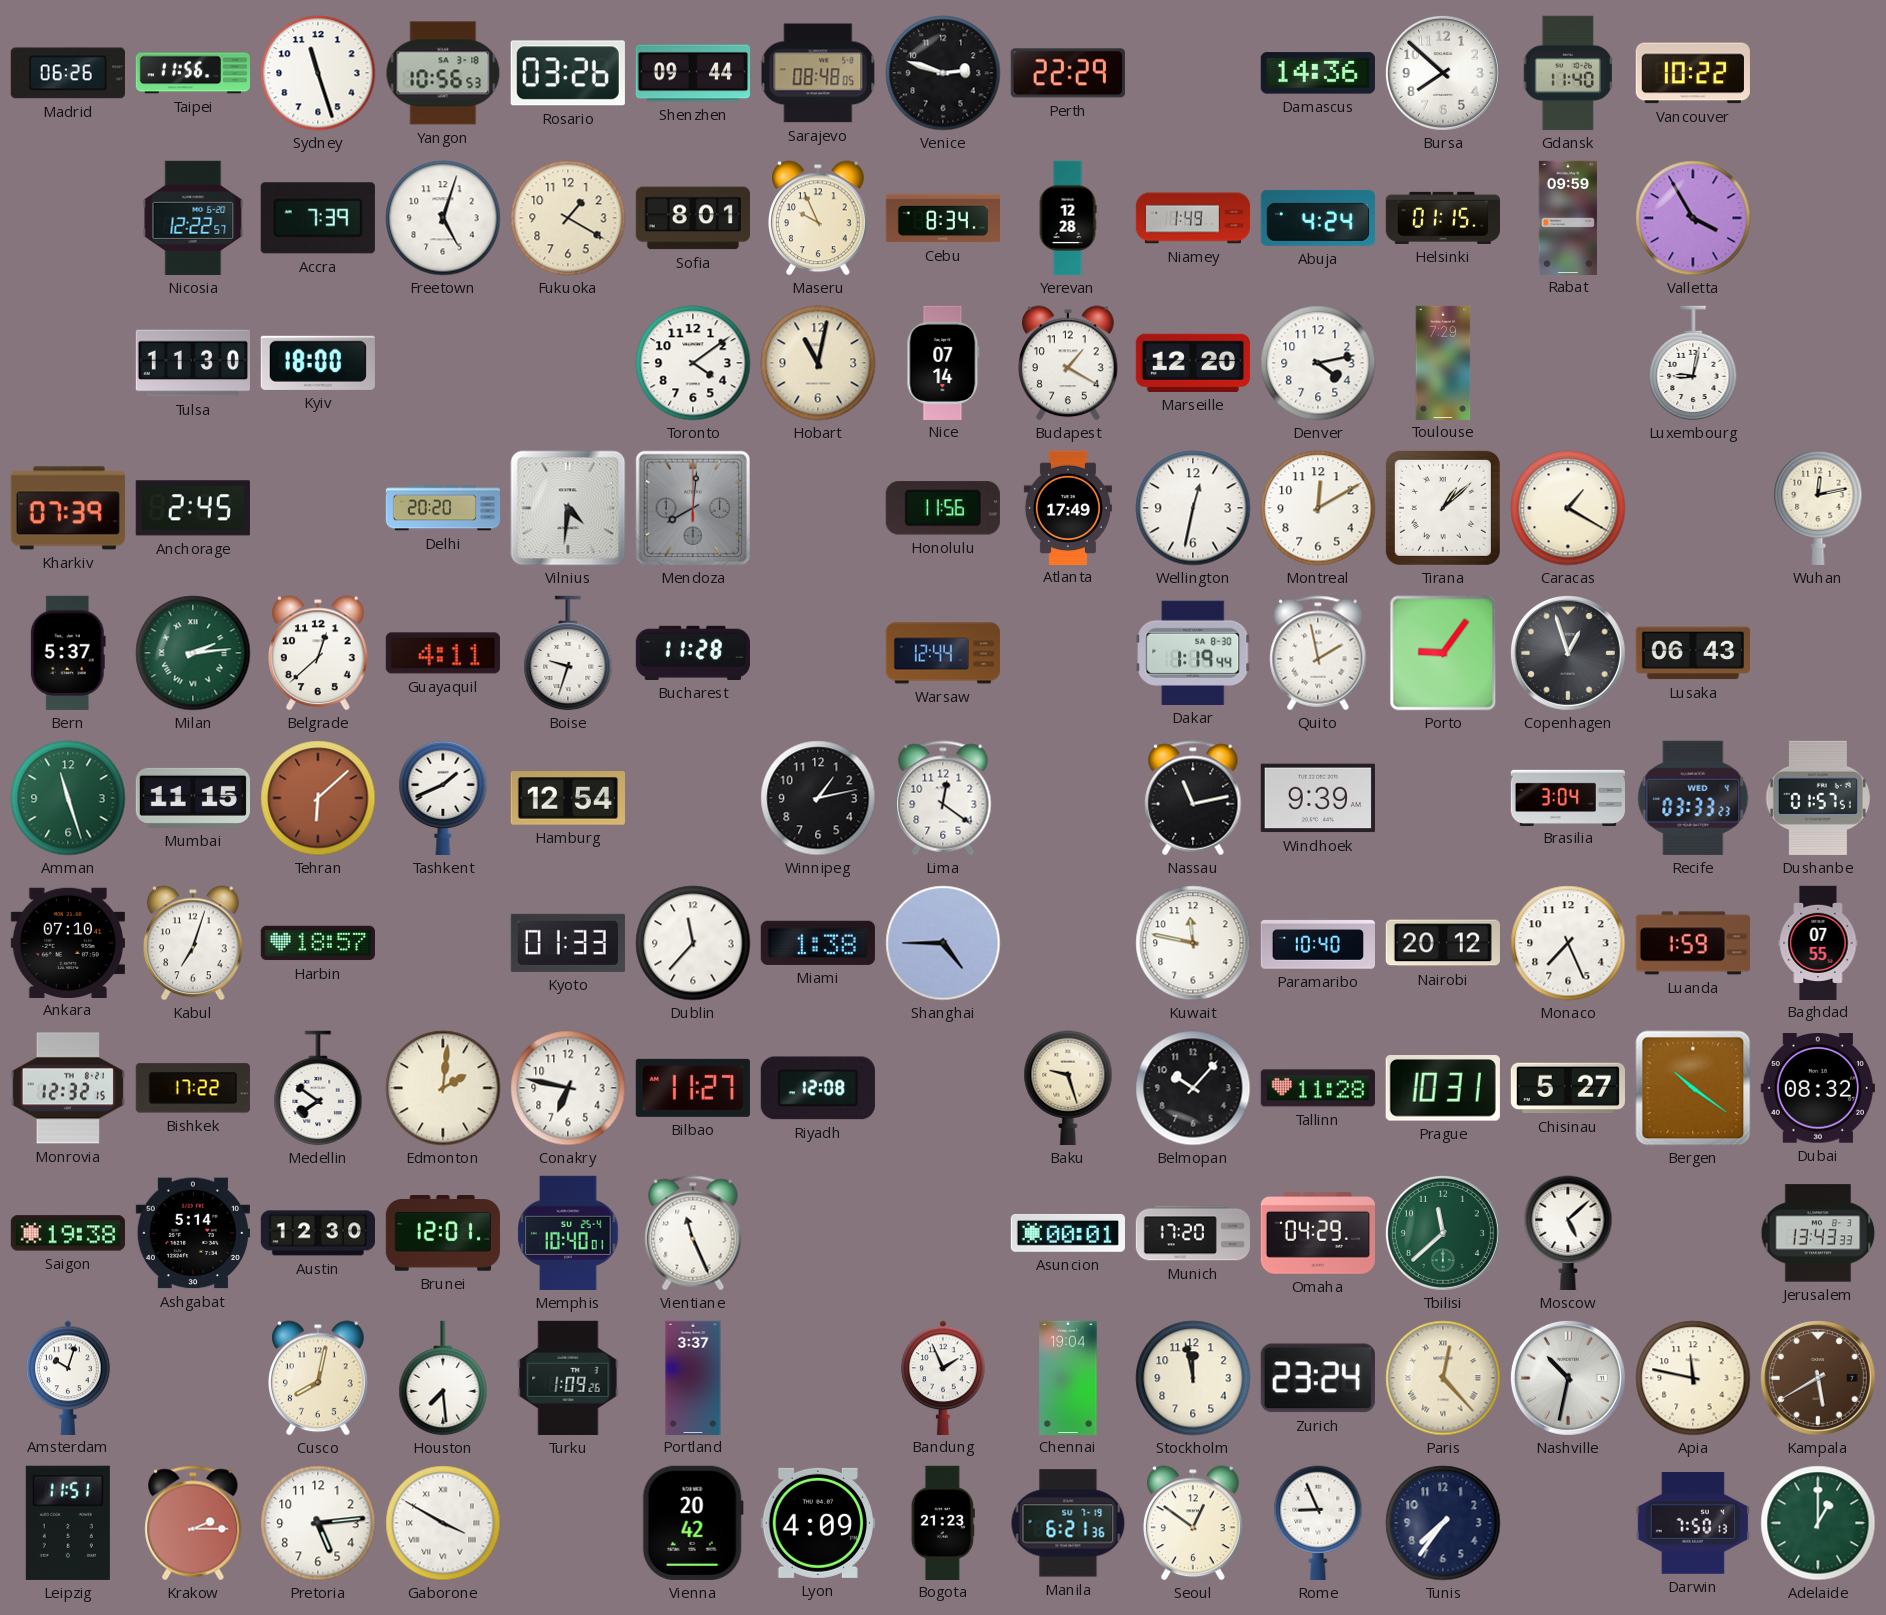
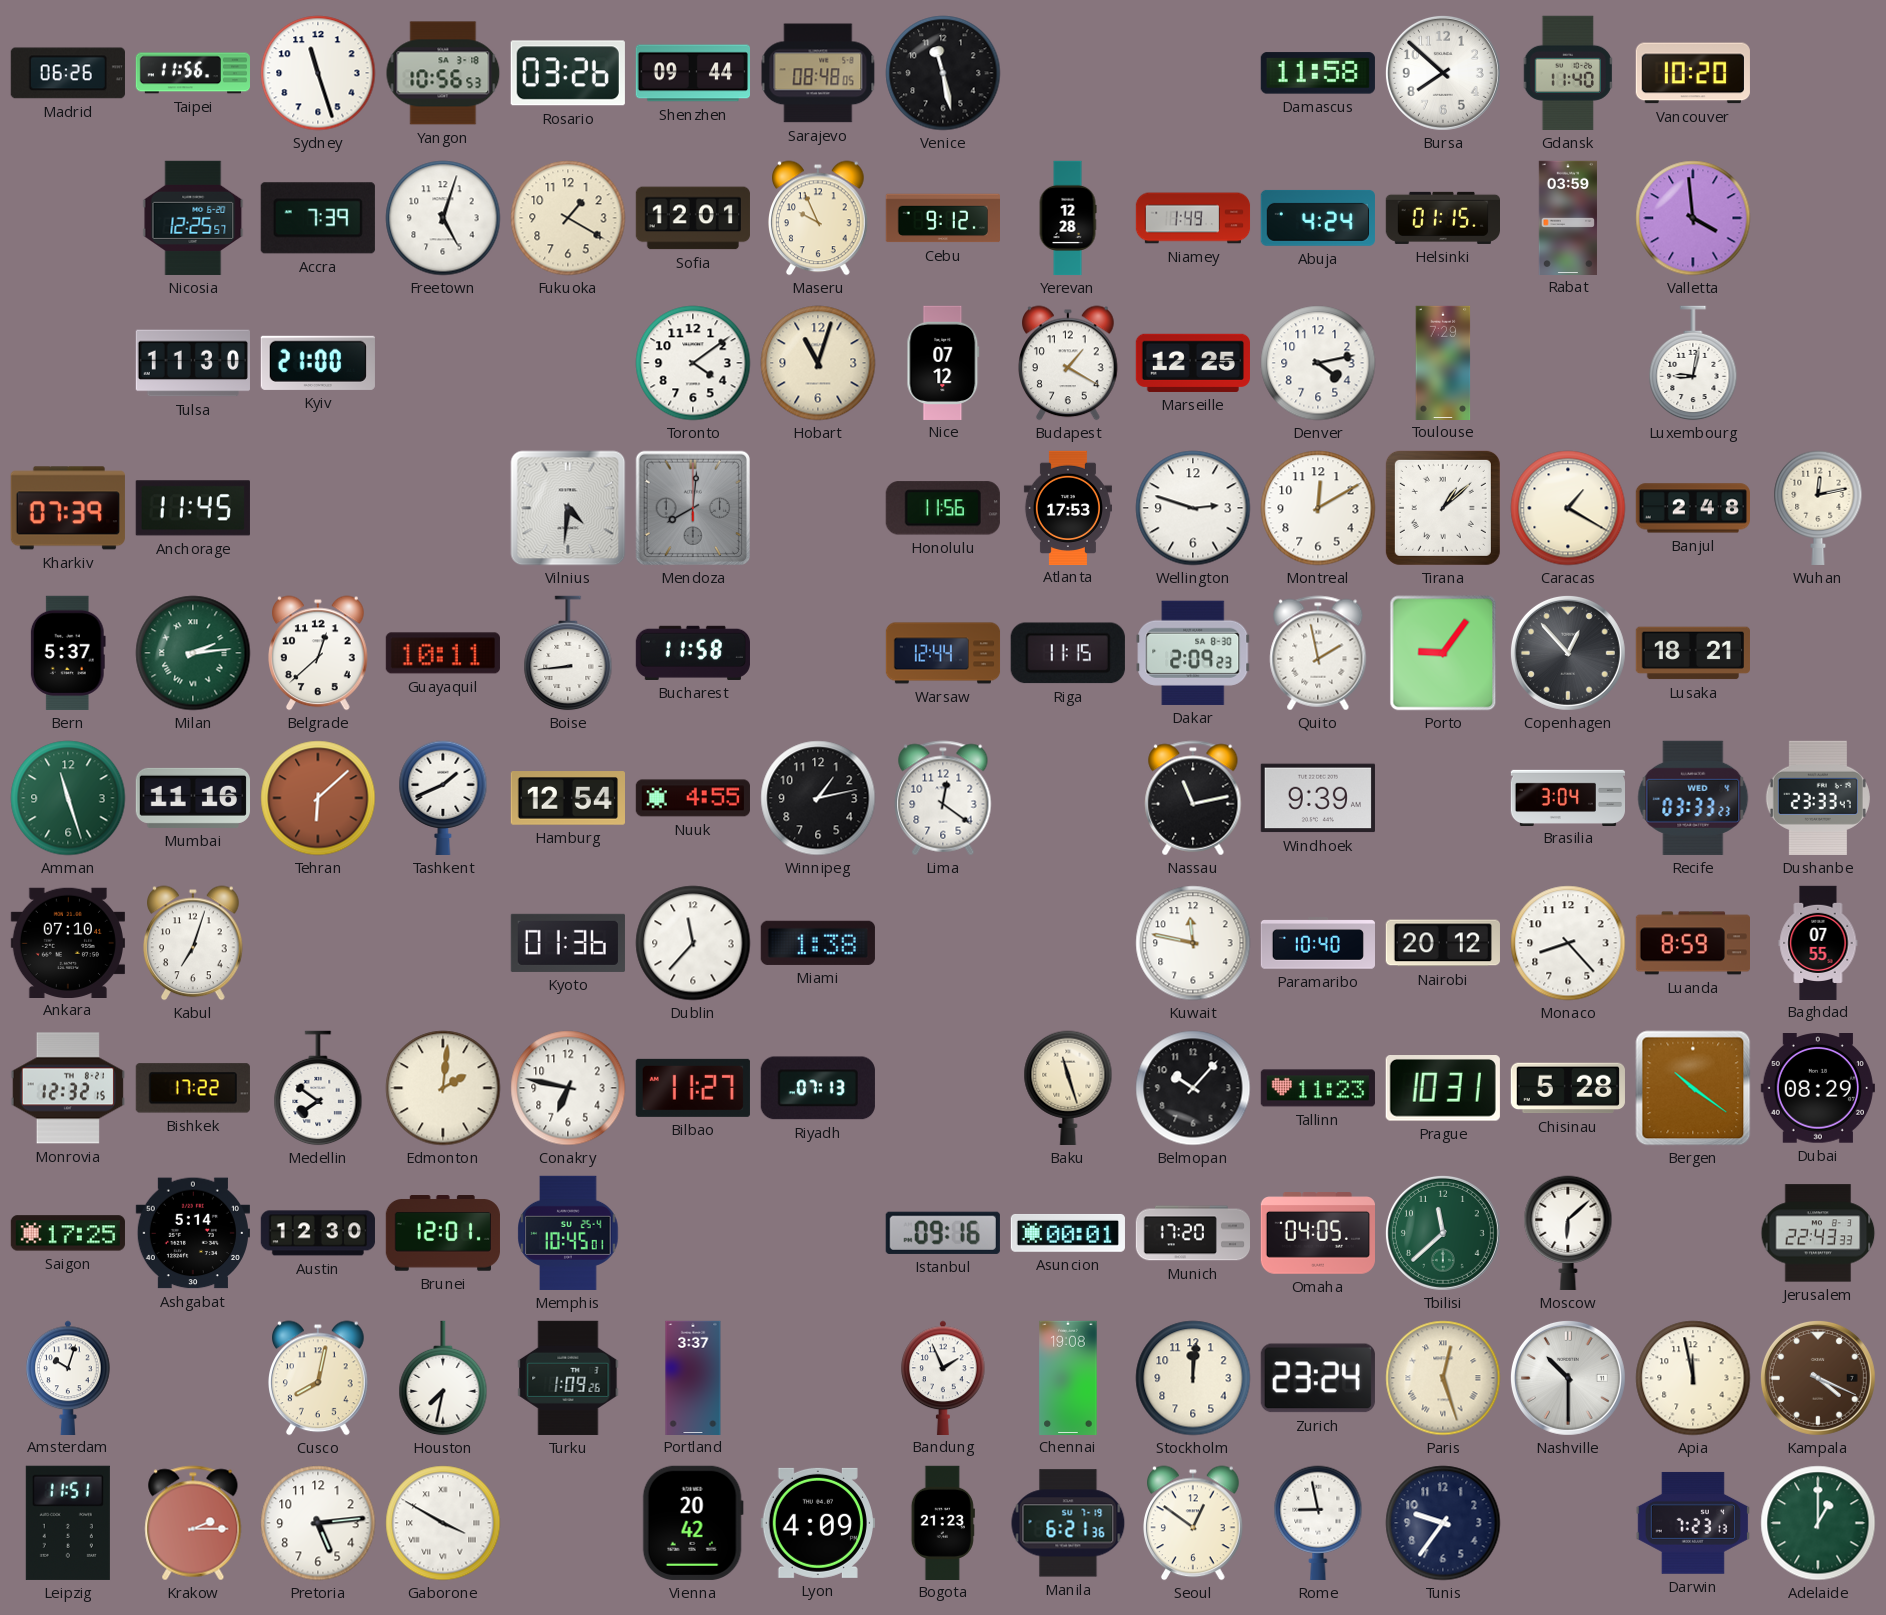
Venice: 2:48 -> 11:28
Perth: 22:29 -> none
Damascus: 14:36 -> 11:58
Vancouver: 10:22 -> 10:20
Nicosia: 12:22 -> 12:25
Sofia: 8:01 -> 12:01
Cebu: 8:34 -> 9:12
Rabat: 09:59 -> 03:59
Valletta: 3:55 -> 3:59
Kyiv: 18:00 -> 21:00
Hobart: 11:02 -> 11:03
Nice: 07:14 -> 07:12
Marseille: 12:20 -> 12:25
Anchorage: 2:45 -> 11:45
Delhi: 20:20 -> none
Atlanta: 17:49 -> 17:53
Wellington: 12:32 -> 2:48
Banjul: none -> 2:48
Guayaquil: 4:11 -> 10:11
Boise: 9:33 -> 8:44
Bucharest: 11:28 -> 11:58
Riga: none -> 11:15
Dakar: 1:19 -> 2:09
Copenhagen: 12:57 -> 12:53
Lusaka: 06:43 -> 18:21
Mumbai: 11:15 -> 11:16
Nuuk: none -> 4:55
Dushanbe: 01:57 -> 23:33
Harbin: 18:57 -> none
Kyoto: 01:33 -> 01:36
Shanghai: 4:45 -> none
Monaco: 7:26 -> 8:23
Luanda: 1:59 -> 8:59
Riyadh: 12:08 -> 07:13
Baku: 9:27 -> 11:27
Tallinn: 11:28 -> 11:23
Chisinau: 5:27 -> 5:28
Dubai: 08:32 -> 08:29
Saigon: 19:38 -> 17:25
Memphis: 10:40 -> 10:45
Vientiane: 11:26 -> none
Istanbul: none -> 09:16
Omaha: 04:29 -> 04:05
Moscow: 5:08 -> 6:08
Jerusalem: 13:43 -> 22:43
Houston: 7:29 -> 7:32
Chennai: 19:04 -> 19:08
Stockholm: 11:58 -> 12:01
Paris: 12:23 -> 12:27
Nashville: 10:32 -> 10:30
Apia: 11:47 -> 11:58
Kampala: 5:40 -> 4:19
Rome: 8:56 -> 8:58
Tunis: 7:36 -> 9:36
Darwin: 7:50 -> 7:23
